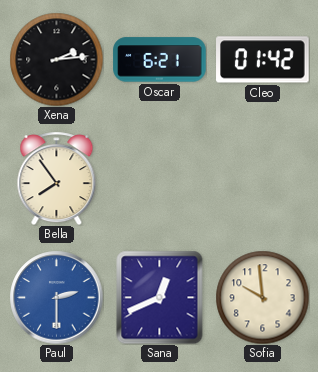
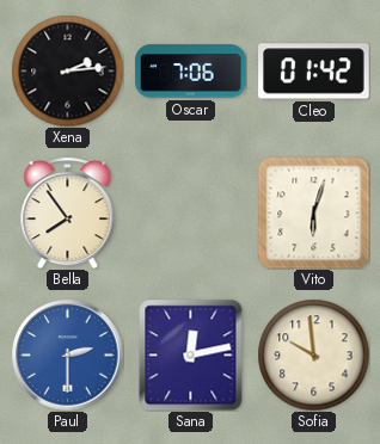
Oscar: 6:21 -> 7:06
Vito: none -> 6:03
Sana: 12:41 -> 12:13
